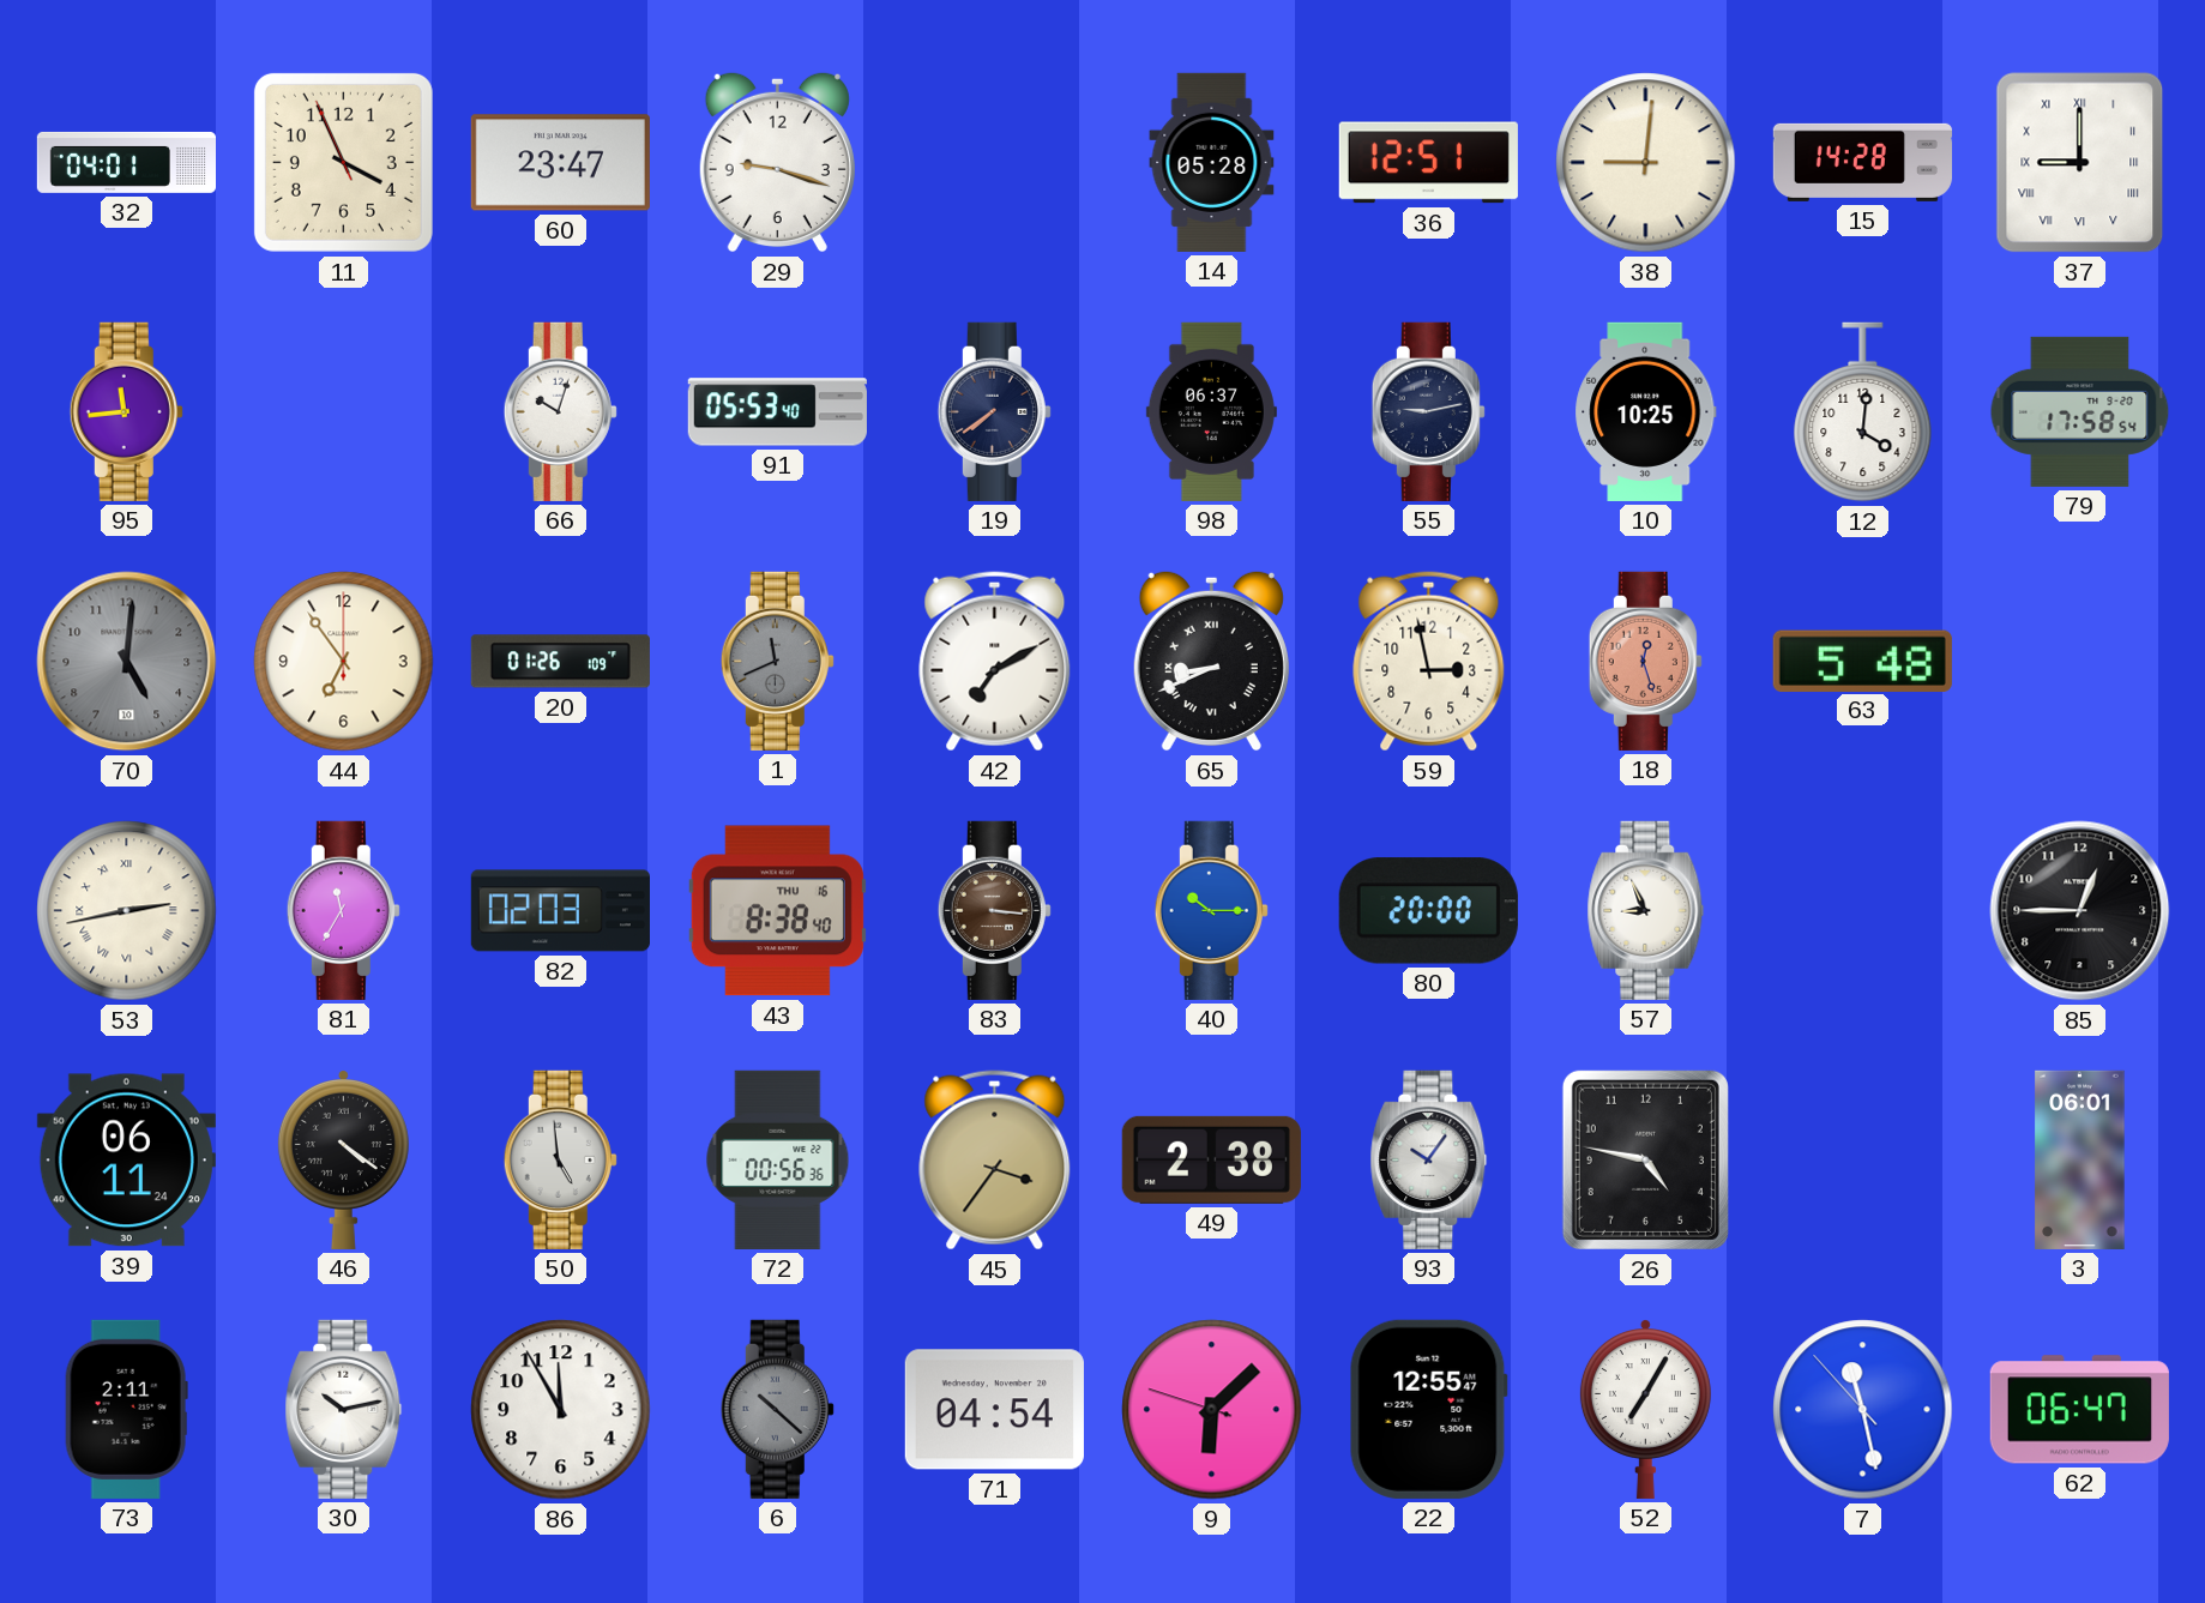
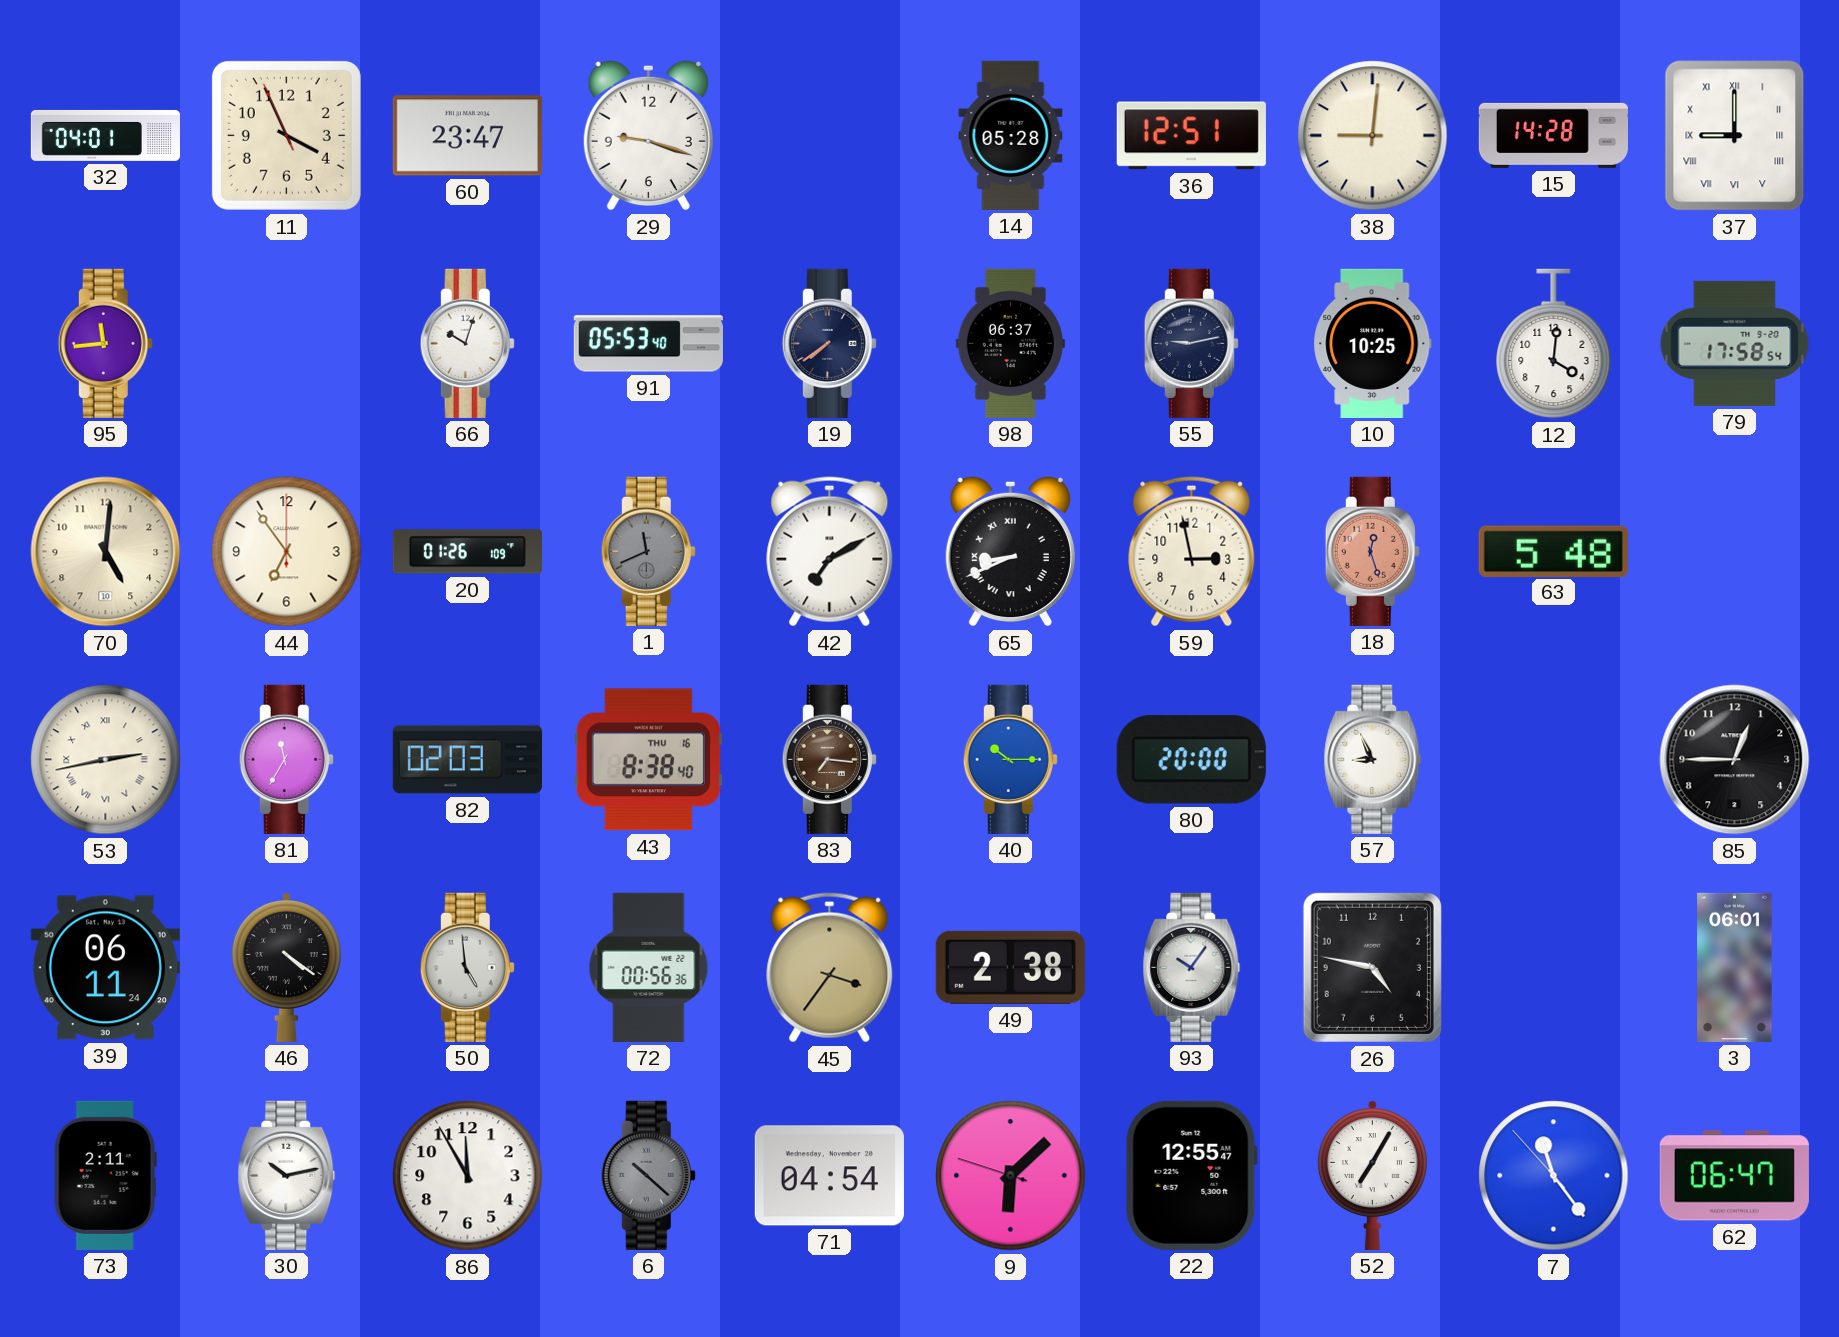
70 dial: grey -> cream
83: 3:16 -> 7:16
7: 11:27 -> 11:23
